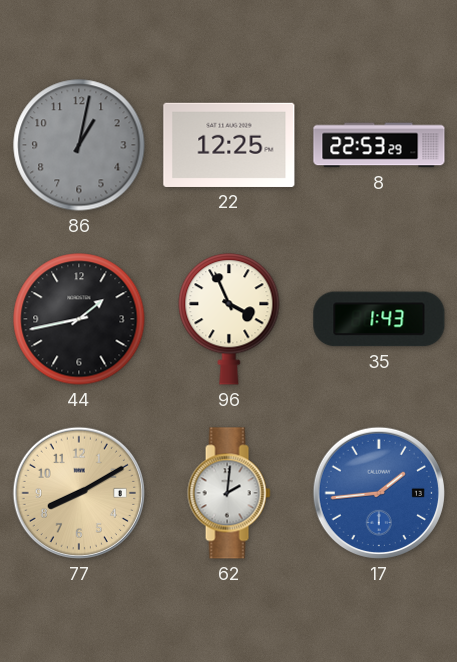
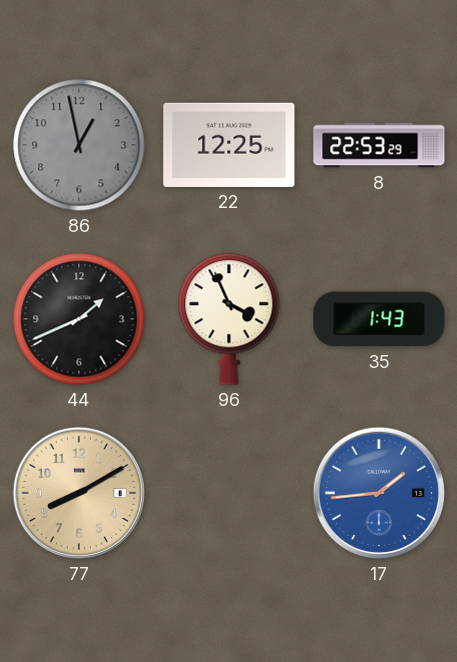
86: 1:02 -> 12:58
44: 1:43 -> 1:41
62: 2:01 -> none
